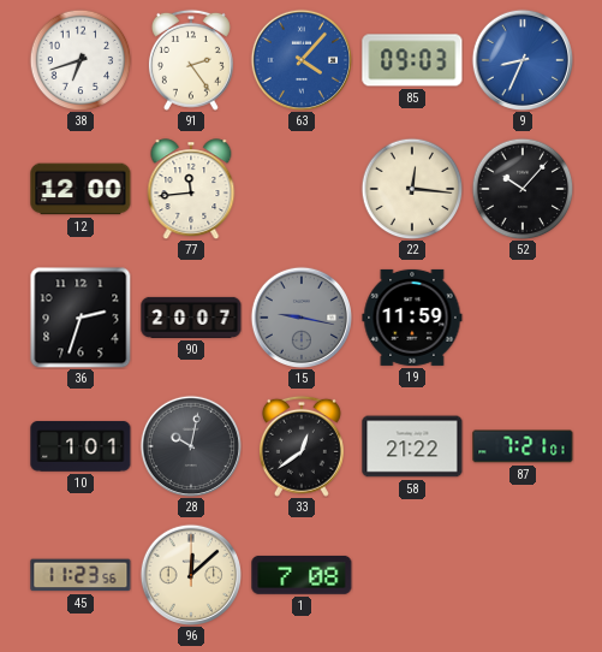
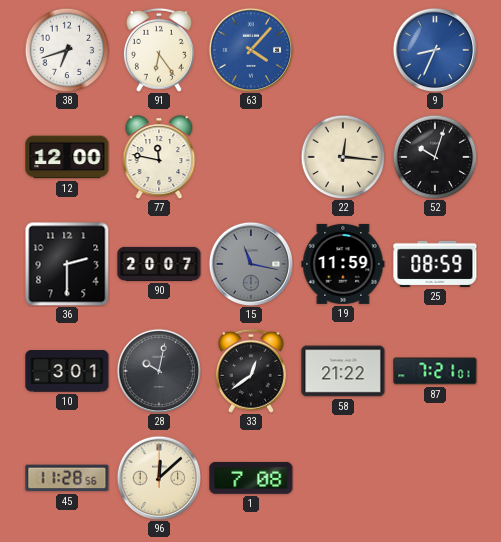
91: 2:24 -> 6:24
85: 09:03 -> none
77: 11:44 -> 11:47
52: 10:07 -> 10:03
36: 2:33 -> 2:30
15: 9:17 -> 11:17
25: none -> 08:59
10: 1:01 -> 3:01
45: 11:23 -> 11:28
